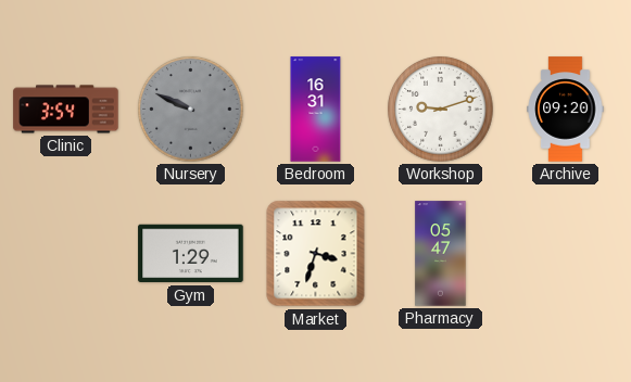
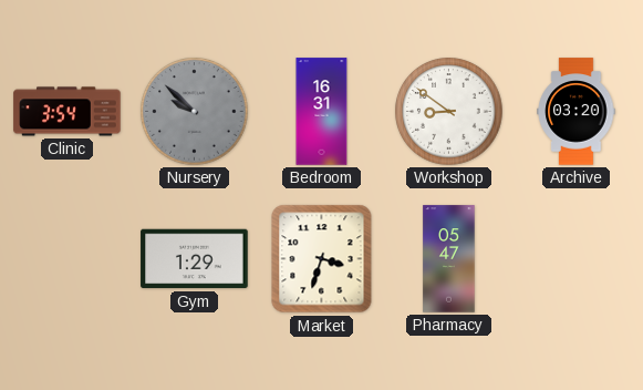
Nursery: 9:49 -> 9:52
Workshop: 9:12 -> 8:51
Archive: 09:20 -> 03:20
